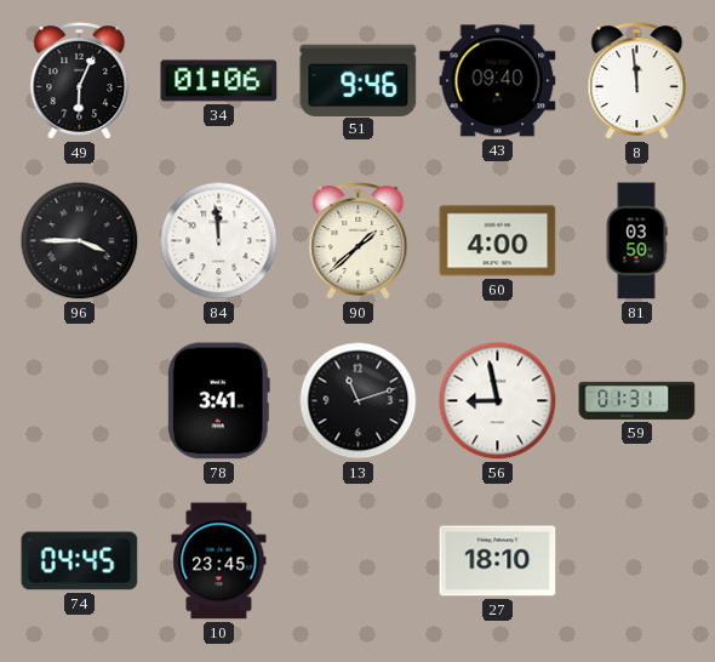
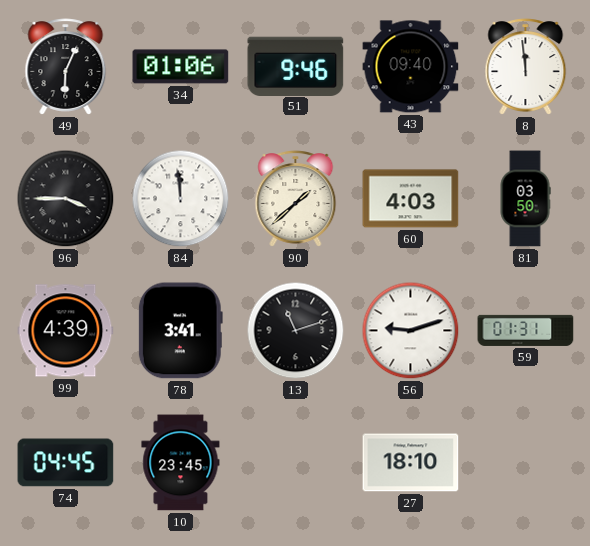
60: 4:00 -> 4:03
99: none -> 4:39
56: 8:58 -> 9:12
